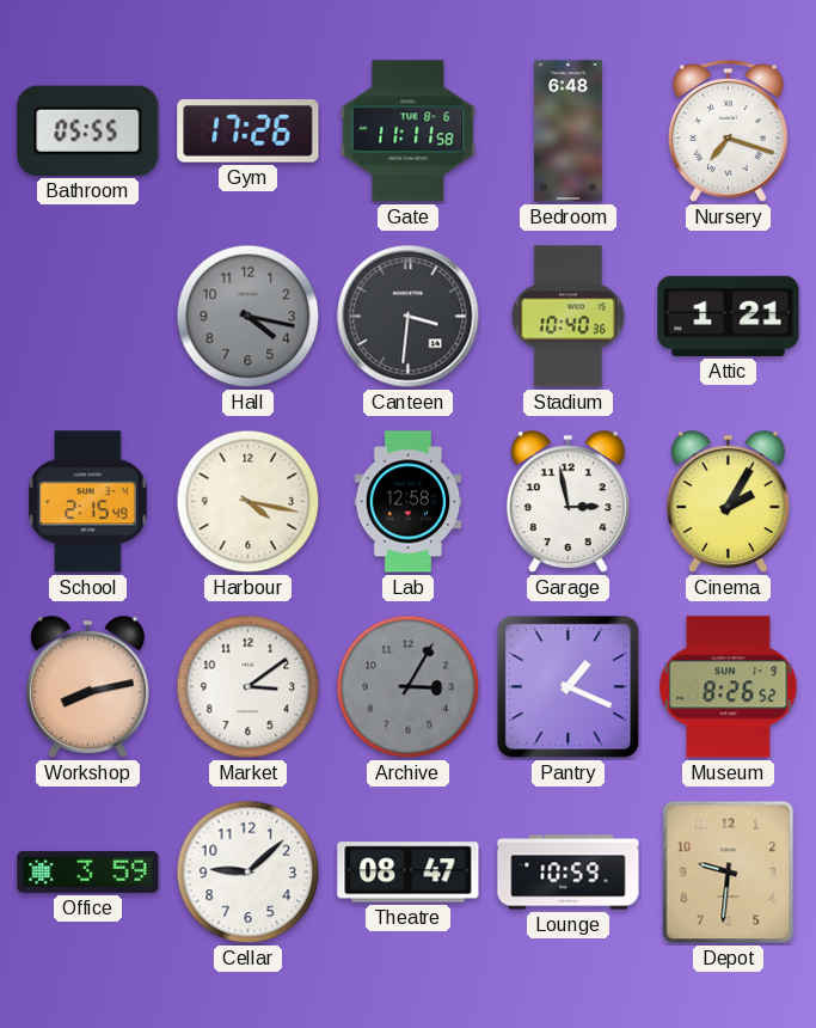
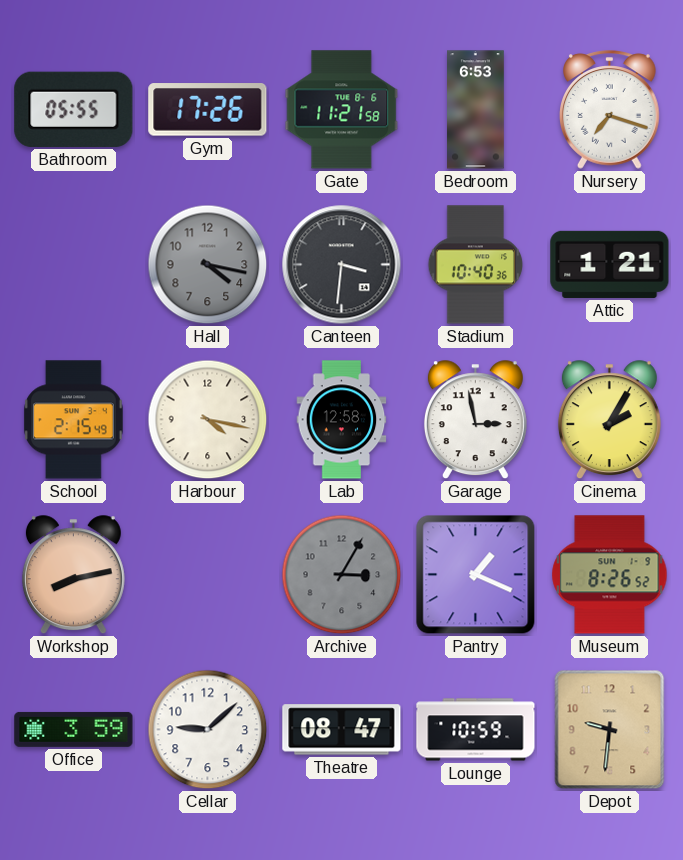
Gate: 11:11 -> 11:21
Bedroom: 6:48 -> 6:53
Market: 3:09 -> none
